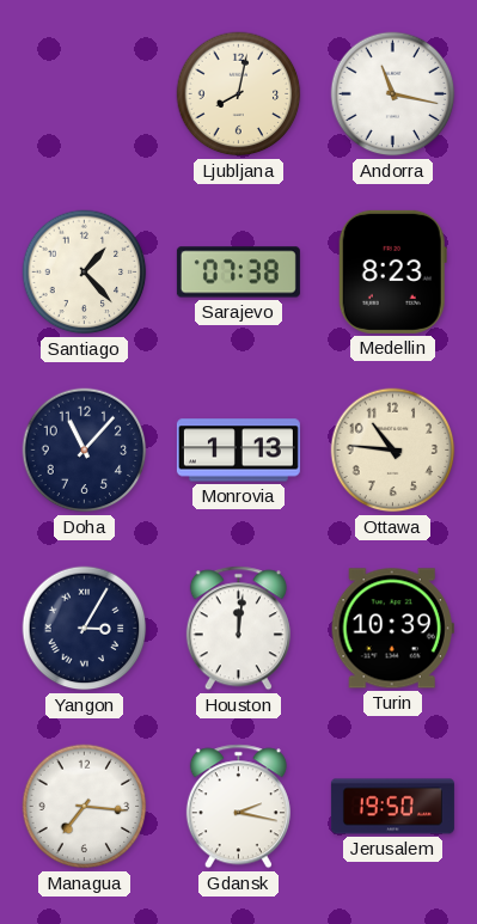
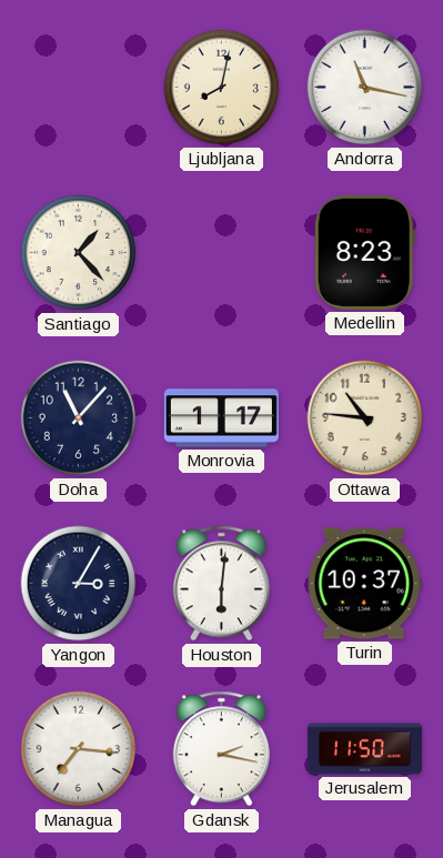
Sarajevo: 07:38 -> none
Monrovia: 1:13 -> 1:17
Houston: 12:01 -> 6:01
Turin: 10:39 -> 10:37
Jerusalem: 19:50 -> 11:50
